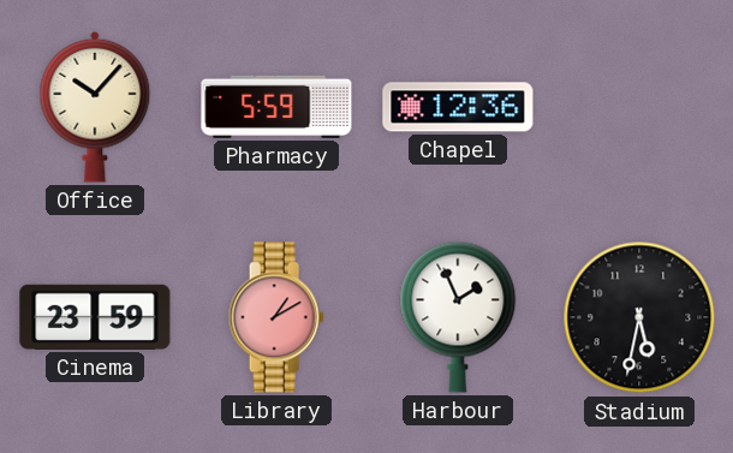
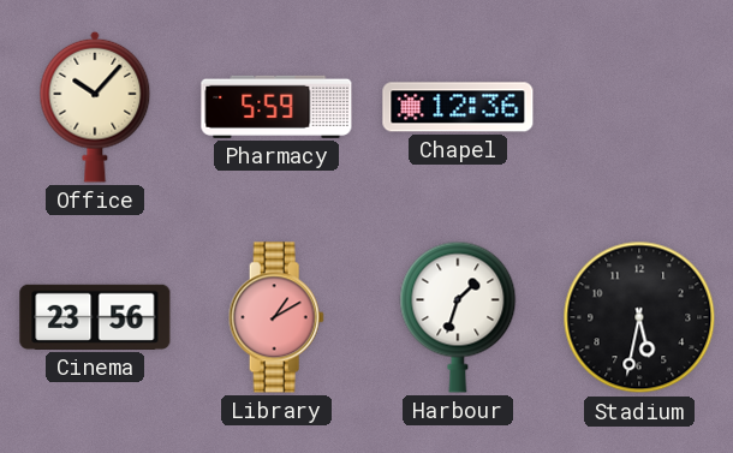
Cinema: 23:59 -> 23:56
Harbour: 1:56 -> 1:33
